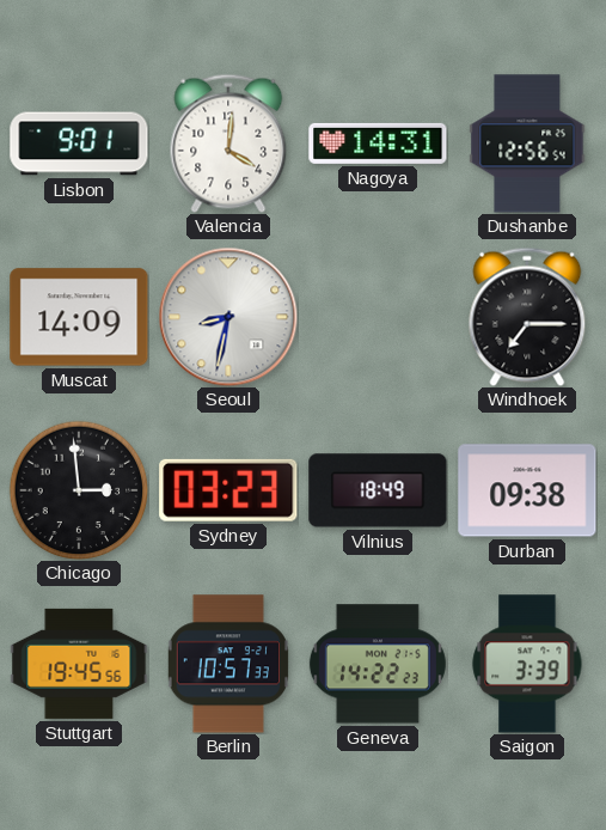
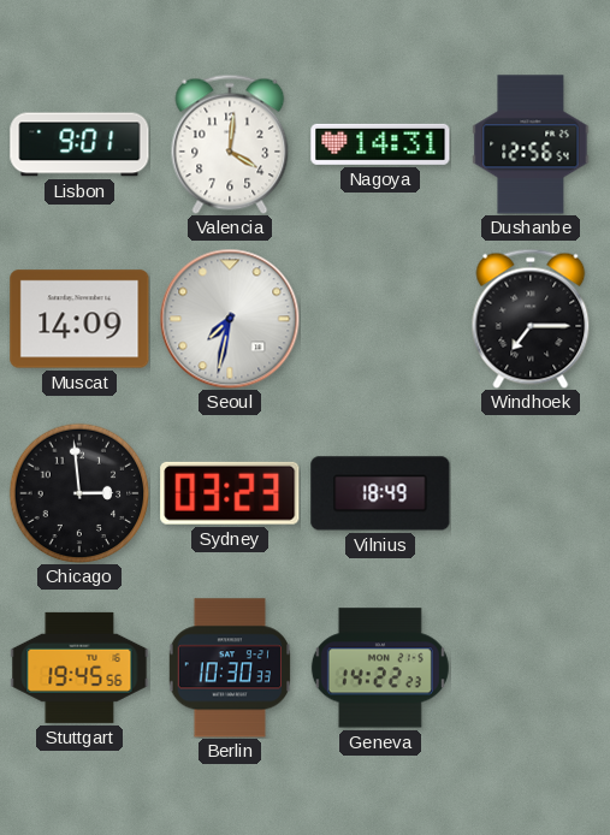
Seoul: 8:32 -> 7:32
Durban: 09:38 -> none
Berlin: 10:57 -> 10:30
Saigon: 3:39 -> none
